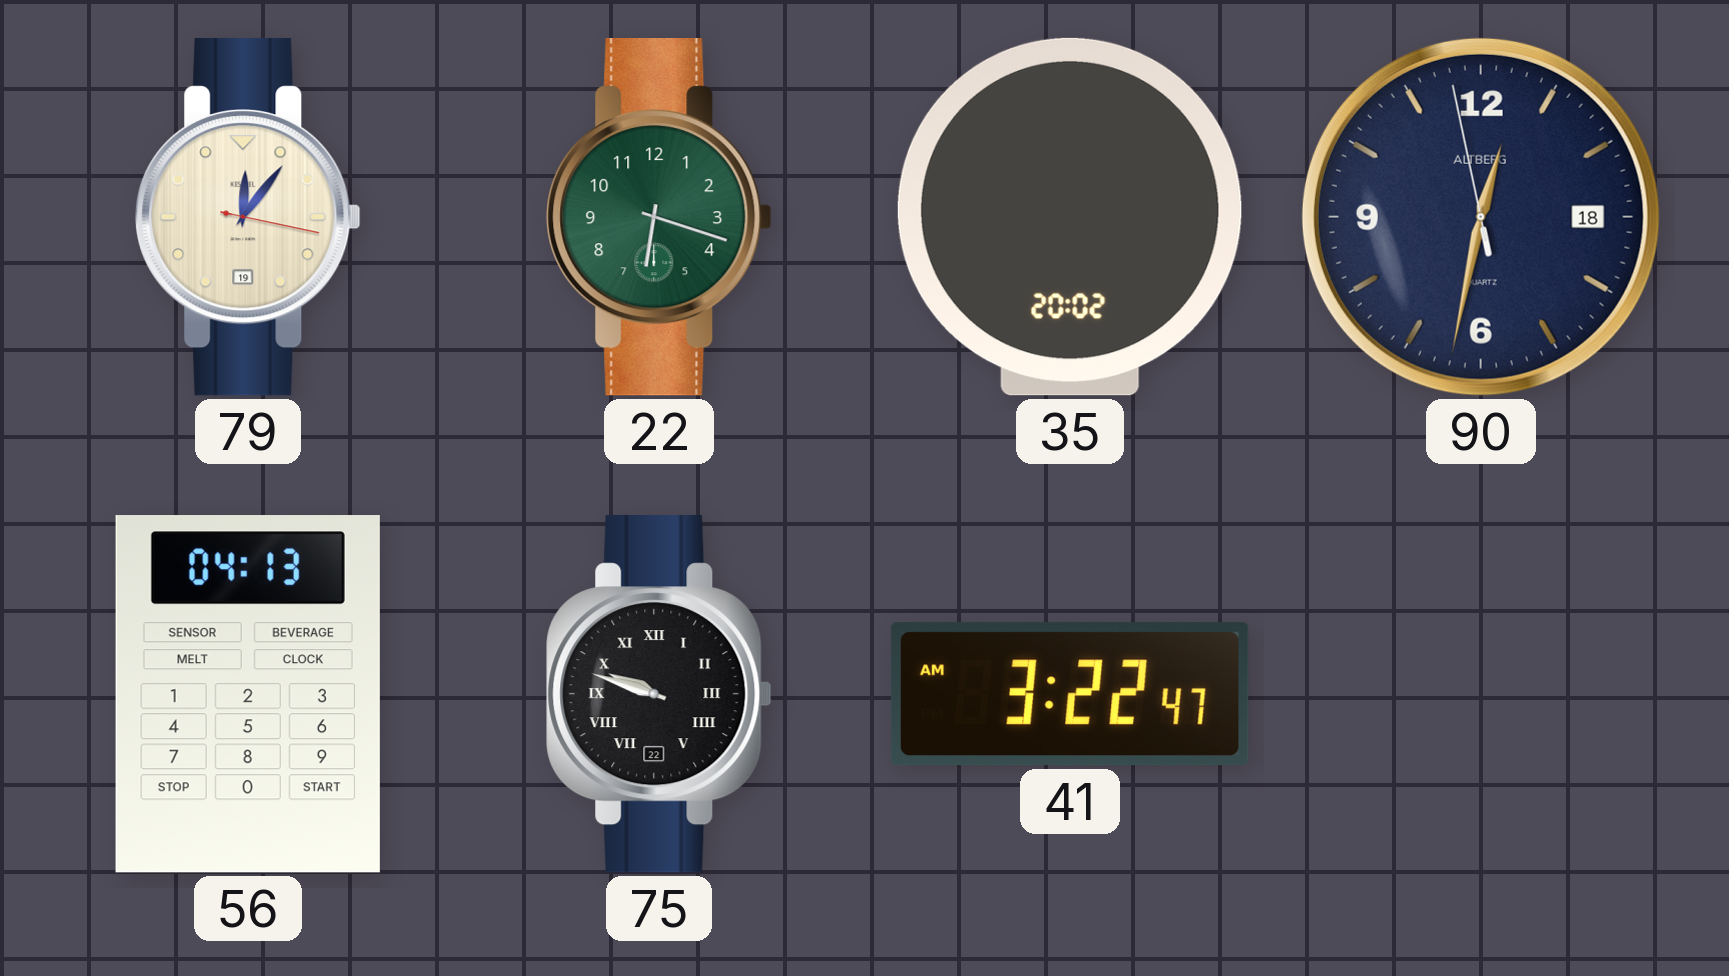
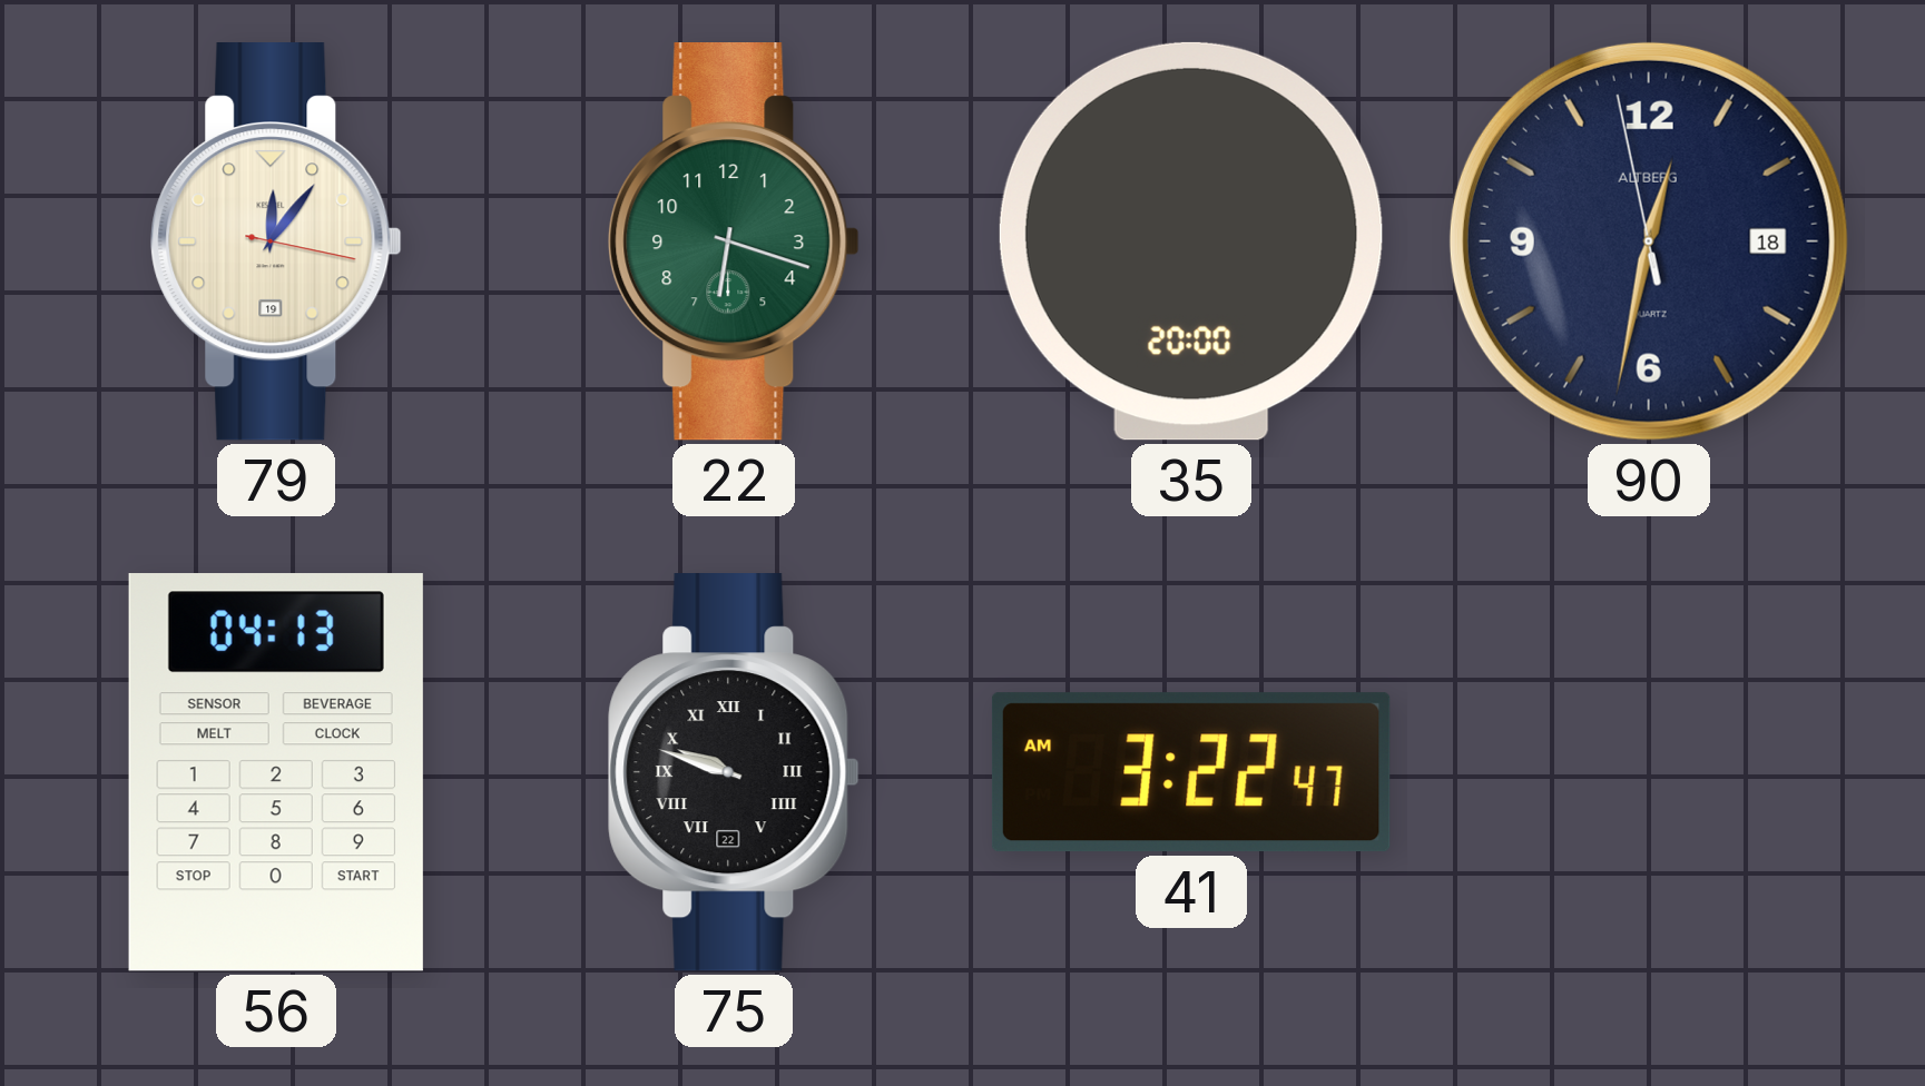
35: 20:02 -> 20:00
